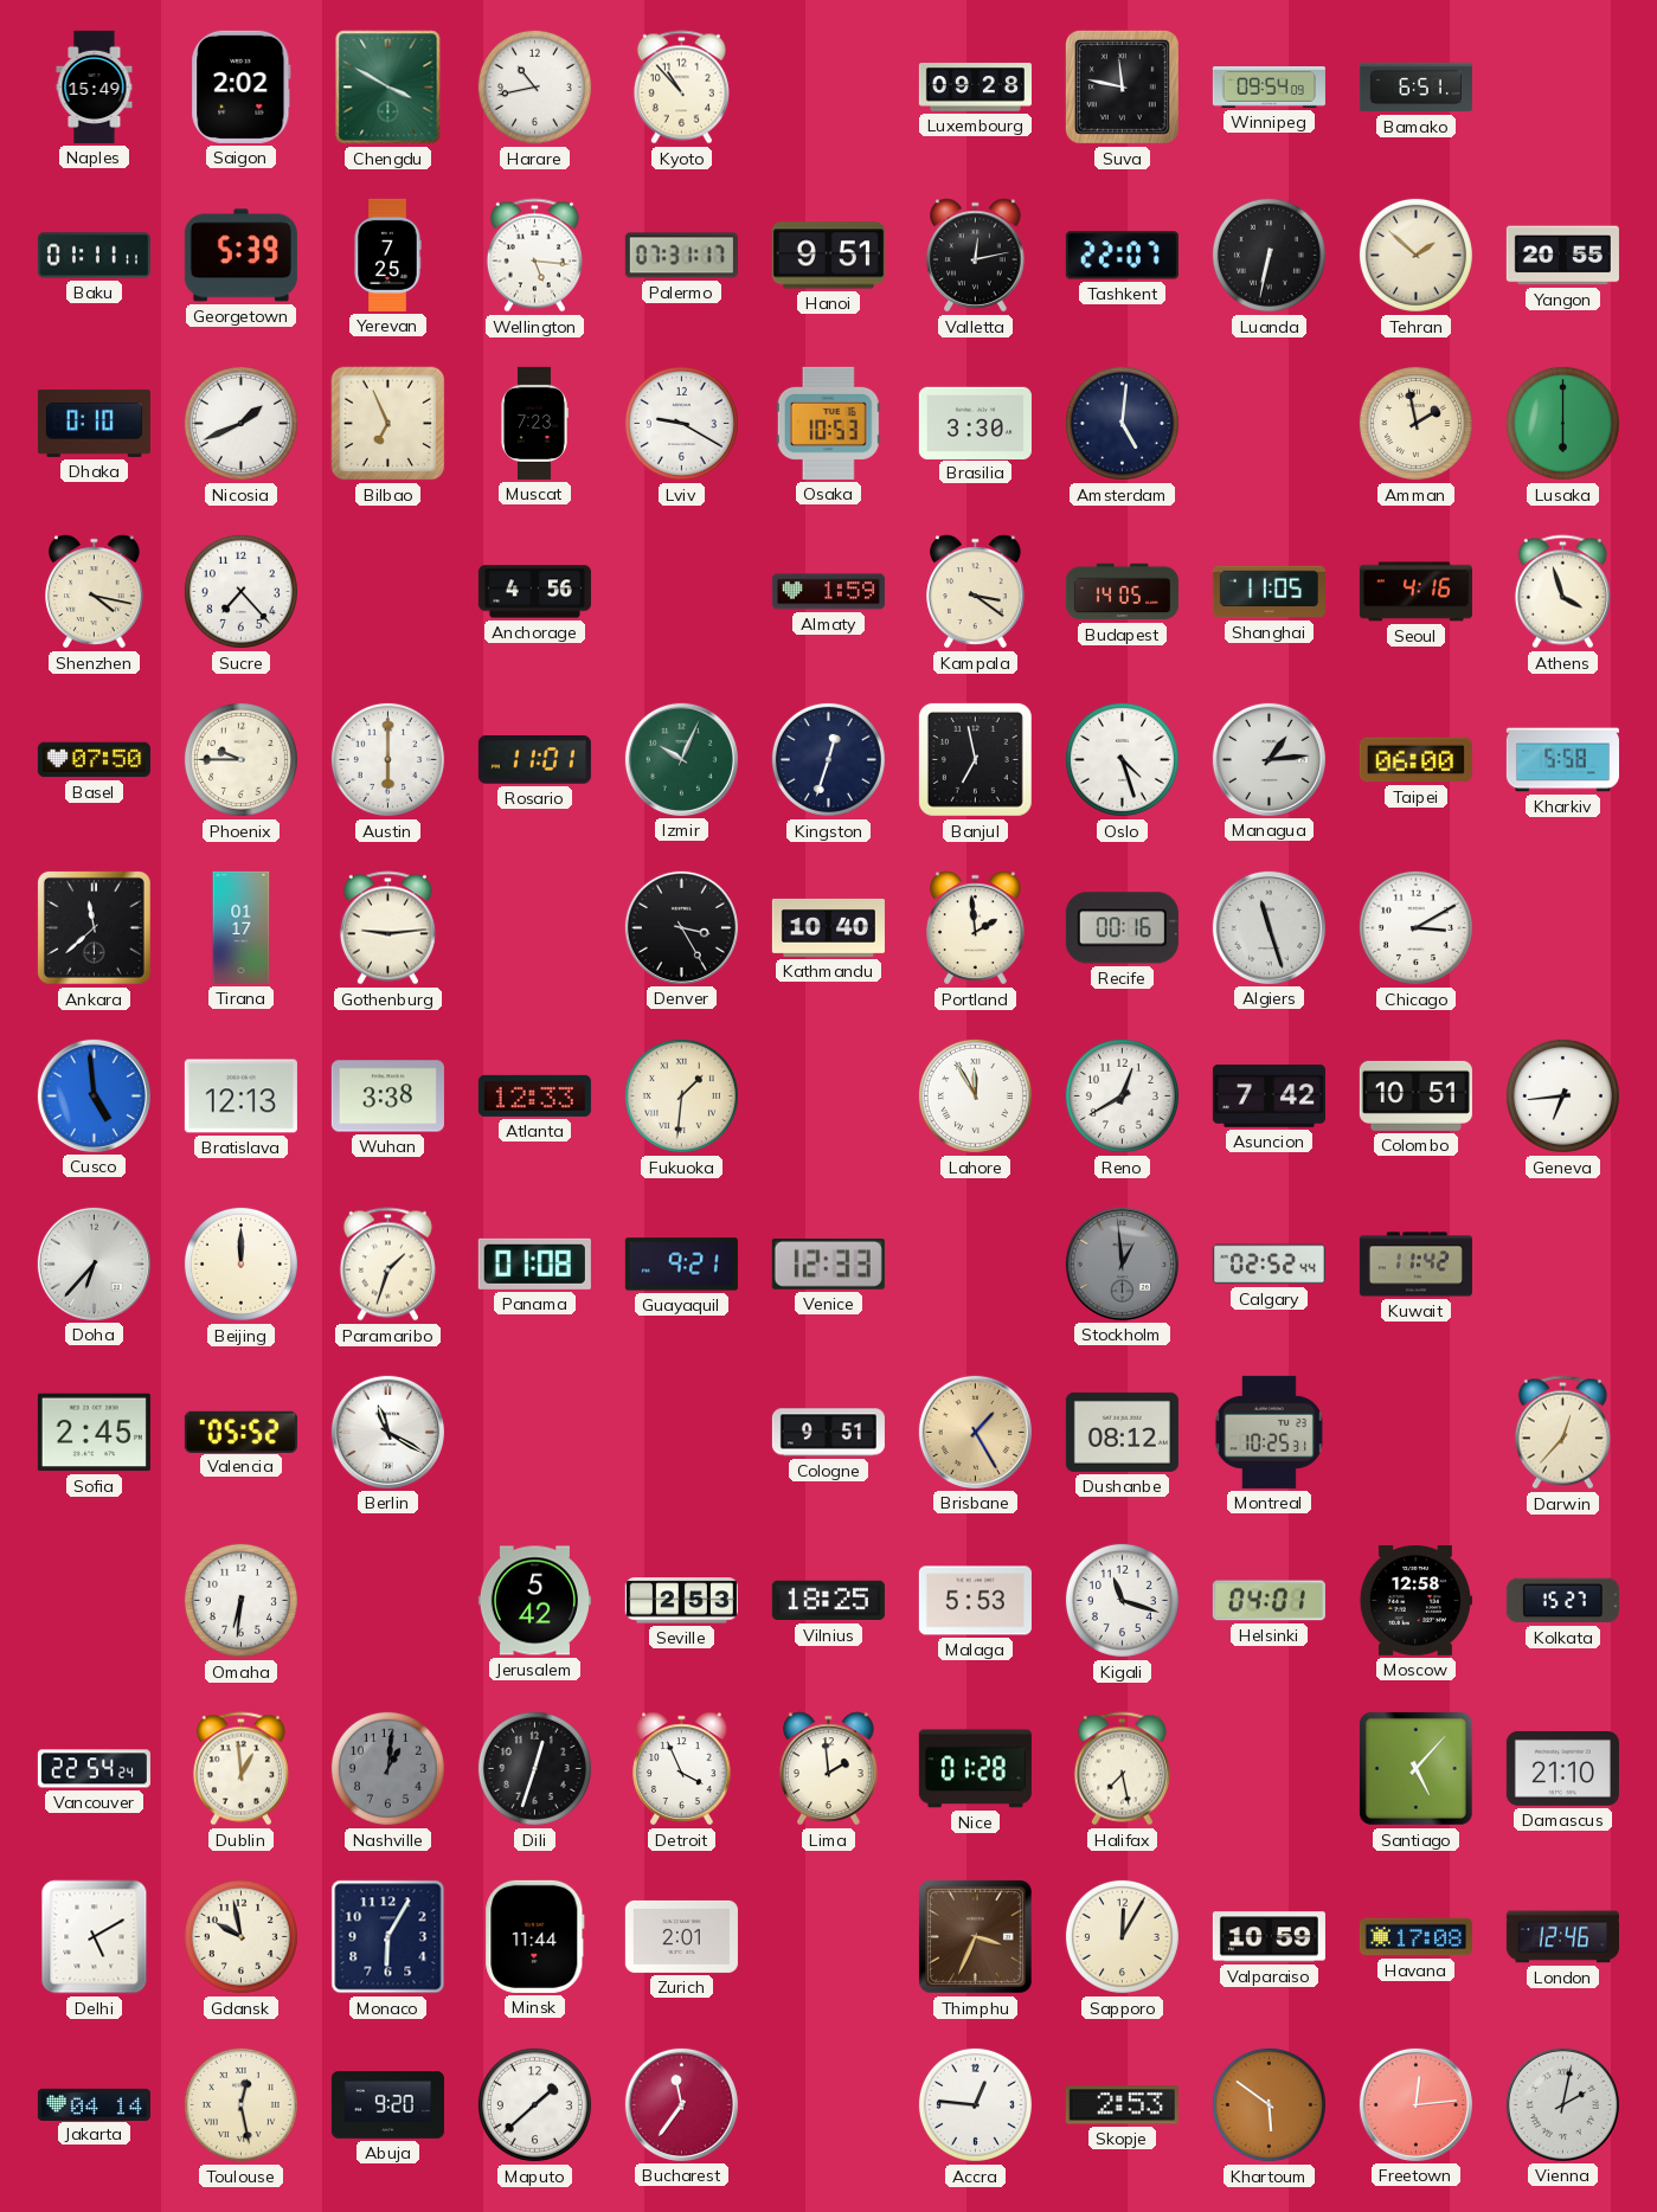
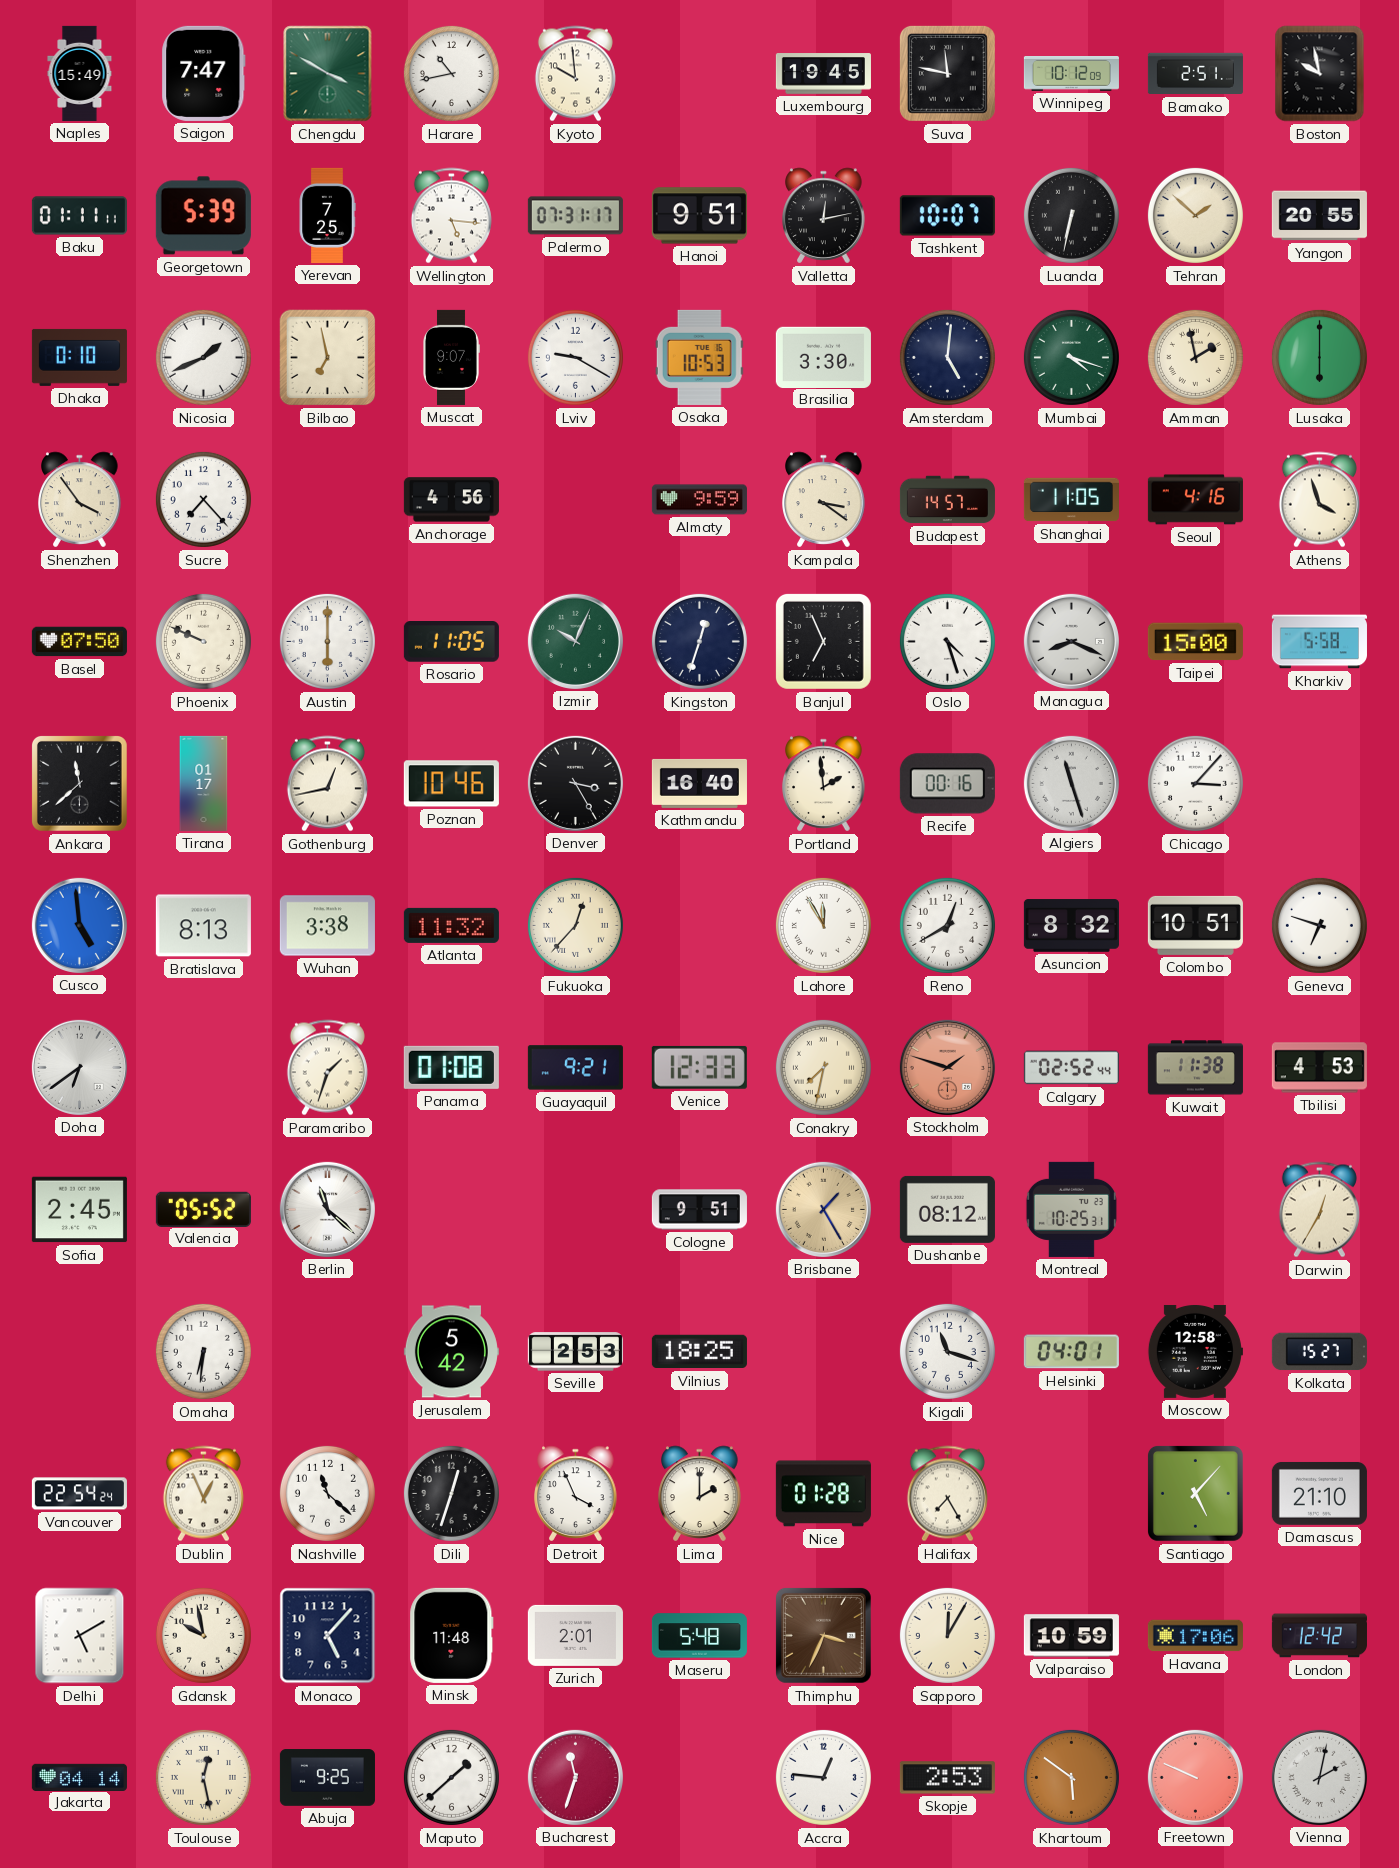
Saigon: 2:02 -> 7:47
Kyoto: 10:53 -> 9:59
Luxembourg: 09:28 -> 19:45
Winnipeg: 09:54 -> 10:12
Bamako: 6:51 -> 2:51
Boston: none -> 9:58
Tashkent: 22:07 -> 10:07
Bilbao: 6:56 -> 6:58
Muscat: 7:23 -> 9:07
Mumbai: none -> 4:18
Shenzhen: 4:17 -> 3:54
Almaty: 1:59 -> 9:59
Budapest: 14:05 -> 14:57
Phoenix: 9:45 -> 9:49
Rosario: 11:01 -> 11:05
Banjul: 6:58 -> 6:56
Managua: 1:14 -> 8:19
Taipei: 06:00 -> 15:00
Gothenburg: 9:14 -> 12:43
Poznan: none -> 10:46
Kathmandu: 10:40 -> 16:40
Chicago: 3:10 -> 3:07
Bratislava: 12:13 -> 8:13
Atlanta: 12:33 -> 11:32
Fukuoka: 1:31 -> 12:37
Asuncion: 7:42 -> 8:32
Geneva: 6:44 -> 6:48
Doha: 6:37 -> 6:39
Beijing: 12:00 -> none
Conakry: none -> 7:32
Stockholm: 12:59 -> 1:48
Stockholm dial: grey -> salmon
Kuwait: 11:42 -> 11:38
Tbilisi: none -> 4:53
Berlin: 11:20 -> 11:22
Darwin: 12:37 -> 12:35
Malaga: 5:53 -> none
Dublin: 12:59 -> 12:56
Nashville: 1:01 -> 11:22
Nashville dial: grey -> white
Lima: 1:59 -> 2:00
Halifax: 7:28 -> 7:25
Monaco: 6:05 -> 5:07
Minsk: 11:44 -> 11:48
Maseru: none -> 5:48
Havana: 17:08 -> 17:06
London: 12:46 -> 12:42
Abuja: 9:20 -> 9:25
Bucharest: 11:36 -> 11:33
Freetown: 12:14 -> 9:49
